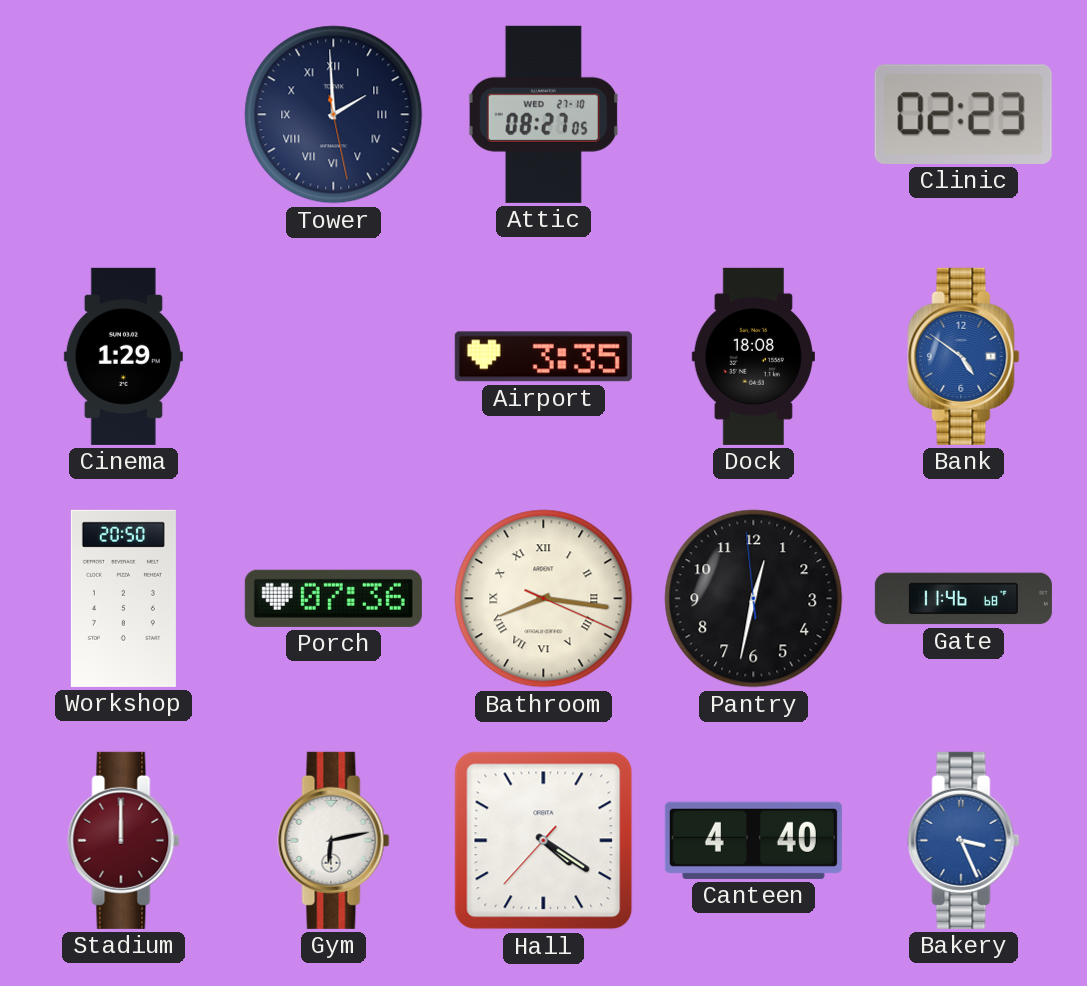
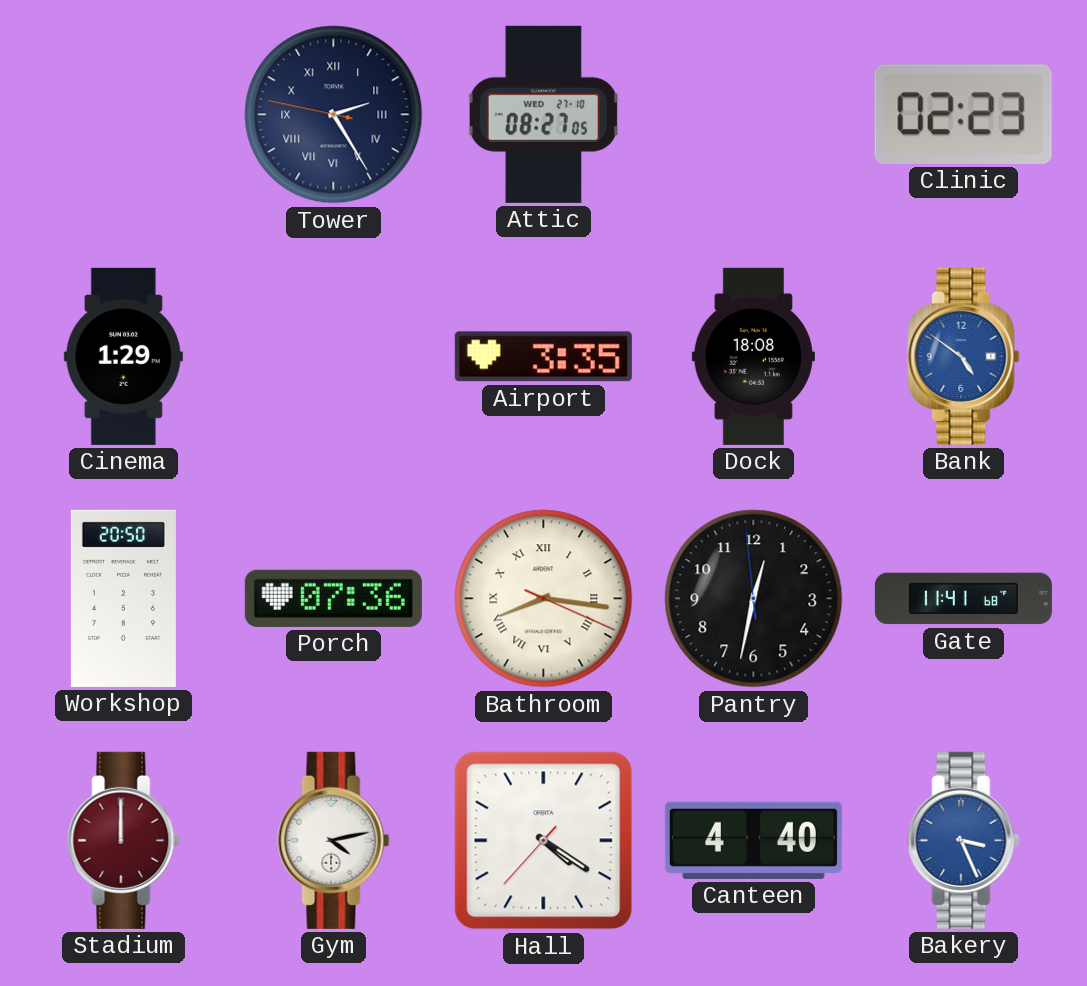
Tower: 1:59 -> 2:24
Gate: 11:46 -> 11:41
Gym: 6:13 -> 4:13
